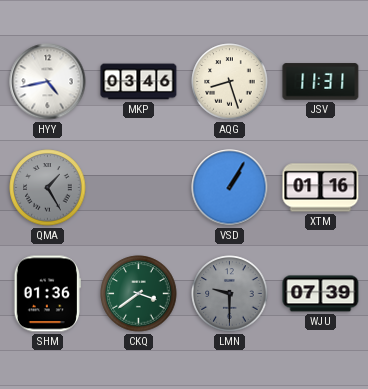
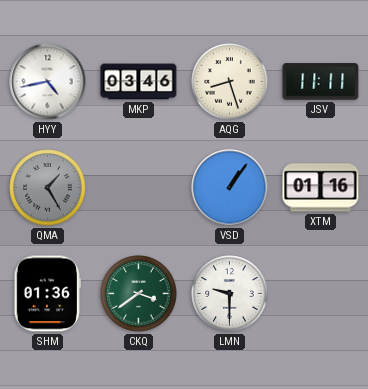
JSV: 11:31 -> 11:11
VSD: 1:05 -> 1:06
LMN dial: grey -> white
WJU: 07:39 -> none
